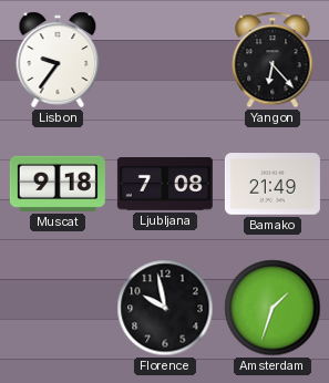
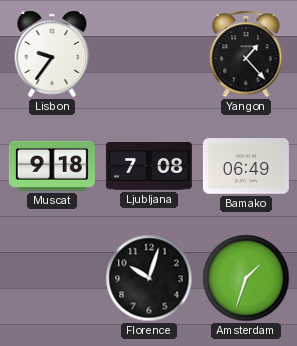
Yangon: 6:23 -> 1:23
Bamako: 21:49 -> 06:49
Florence: 9:58 -> 10:03
